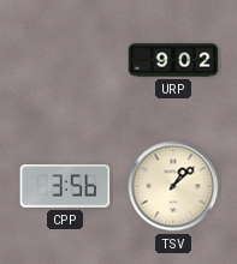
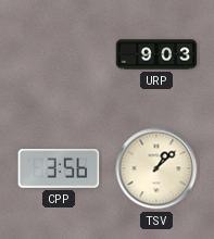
URP: 9:02 -> 9:03
